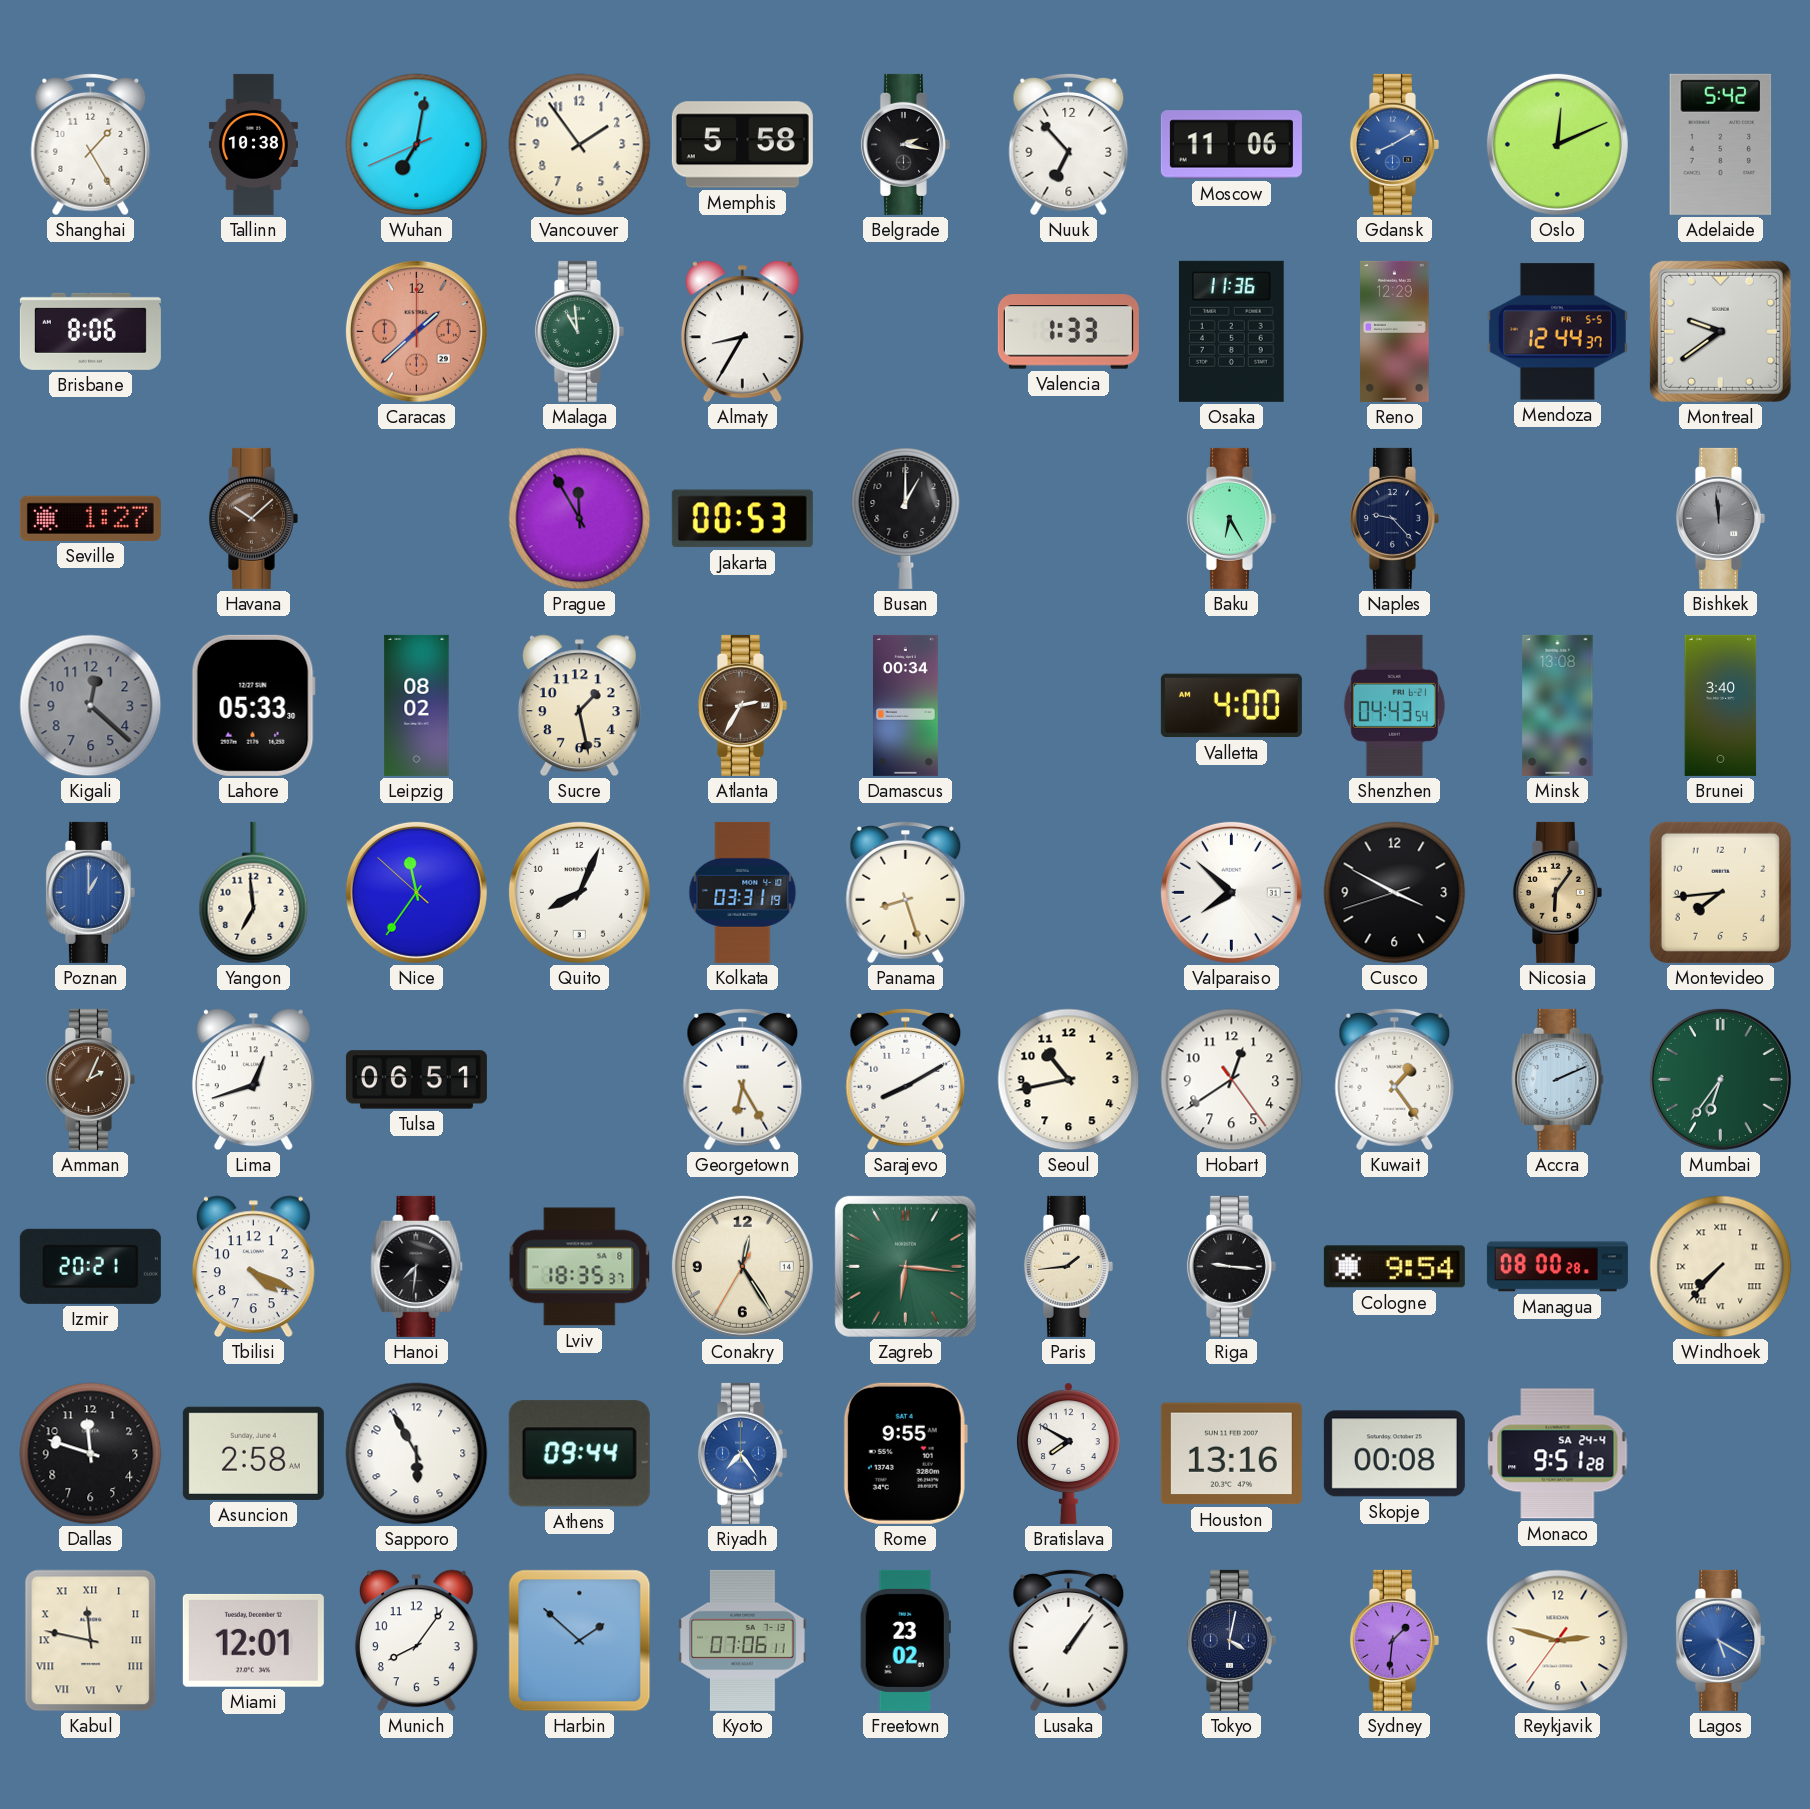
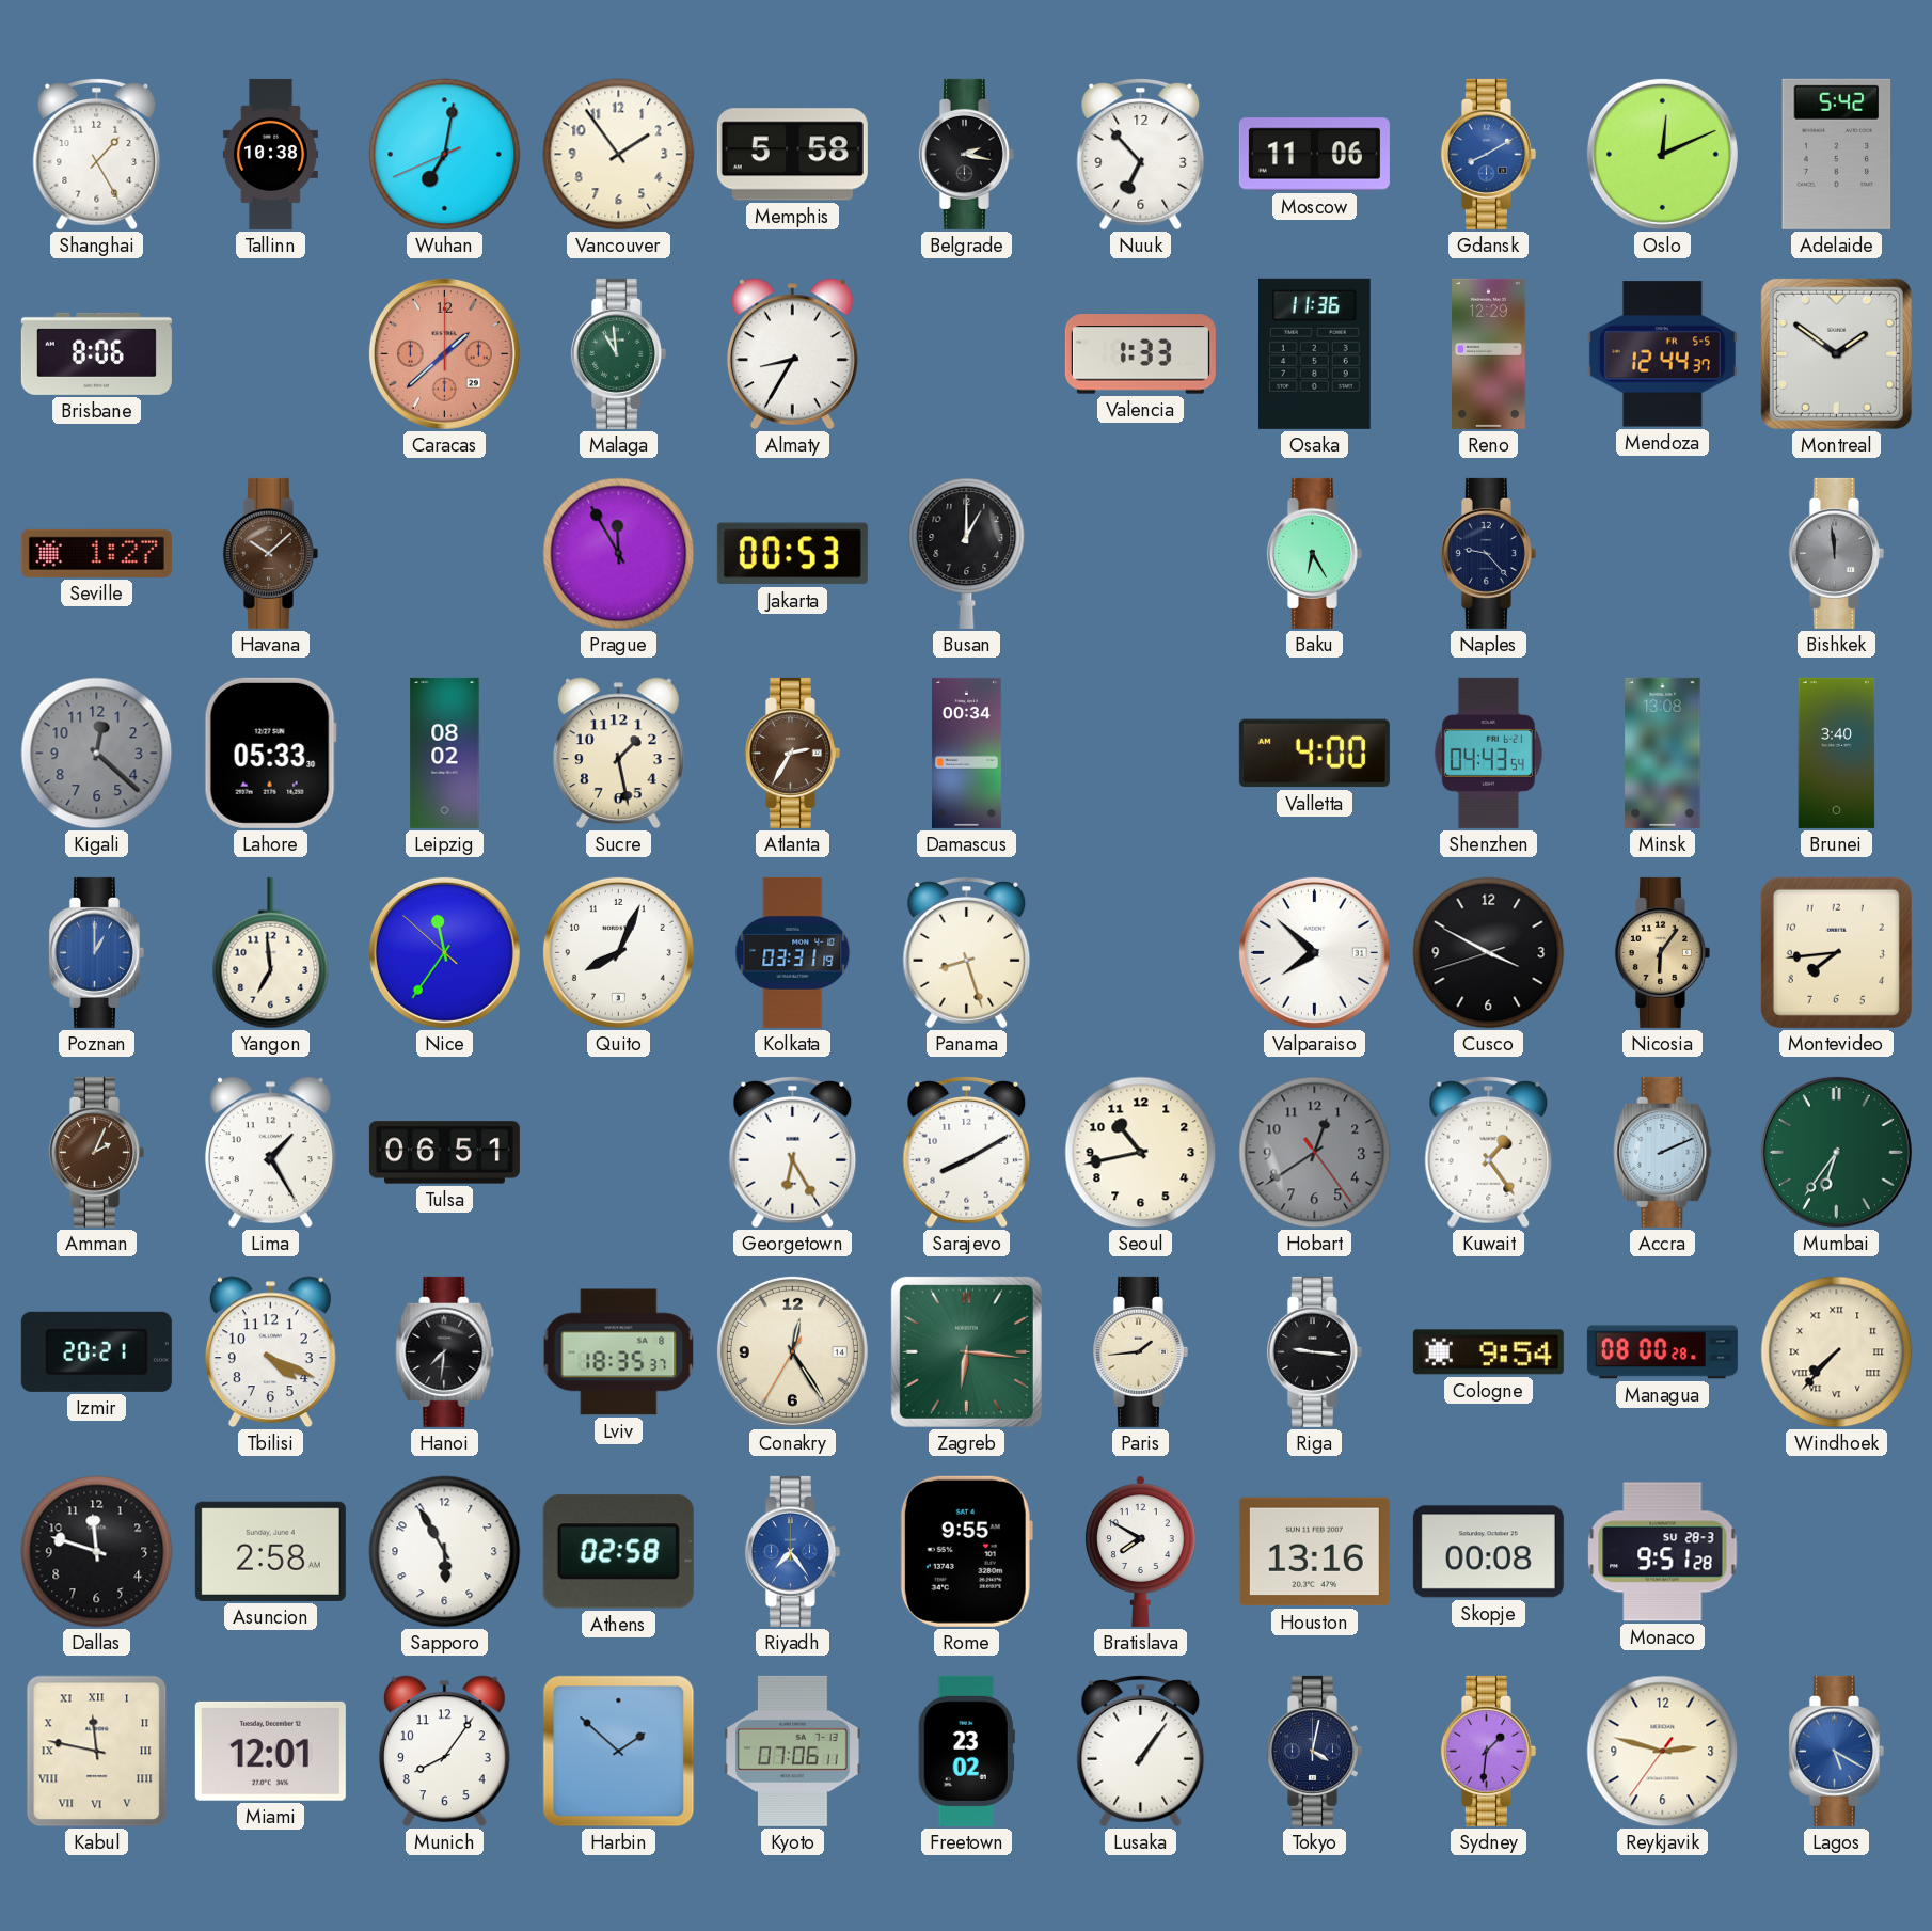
Montreal: 9:39 -> 1:51
Lima: 12:42 -> 1:25
Hobart dial: white -> grey
Athens: 09:44 -> 02:58
Monaco date: SA 24-4 -> SU 28-3
